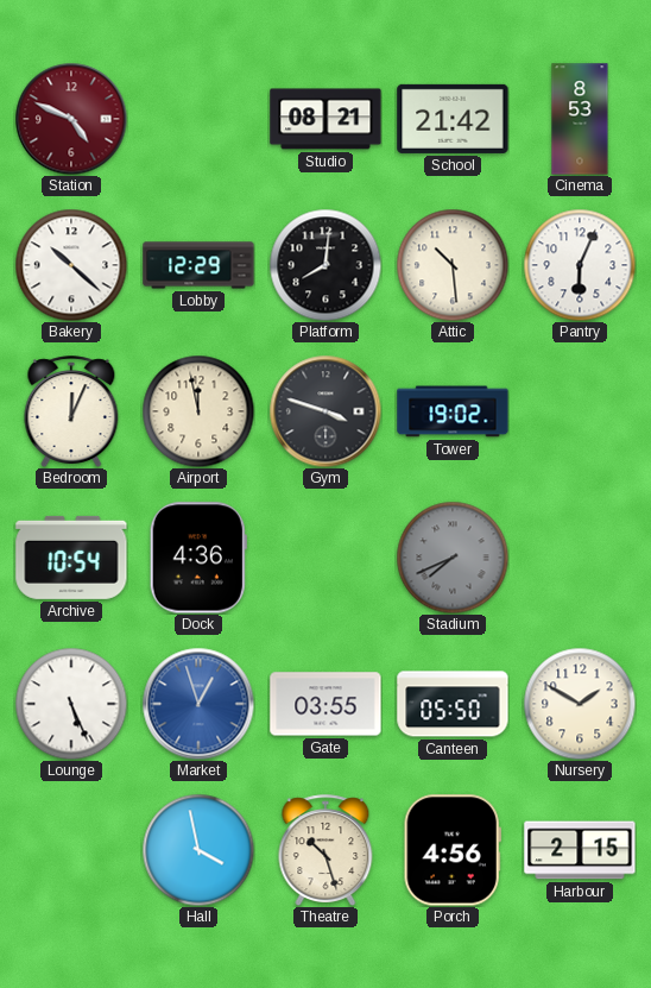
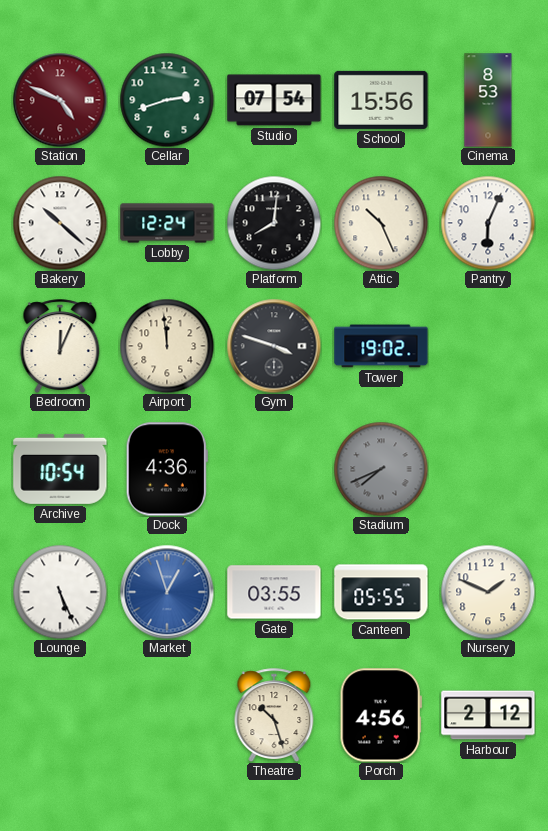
Cellar: none -> 2:42
Studio: 08:21 -> 07:54
School: 21:42 -> 15:56
Lobby: 12:29 -> 12:24
Attic: 10:29 -> 10:26
Airport: 11:58 -> 11:59
Canteen: 05:50 -> 05:55
Nursery: 1:50 -> 1:49
Hall: 3:58 -> none
Harbour: 2:15 -> 2:12
